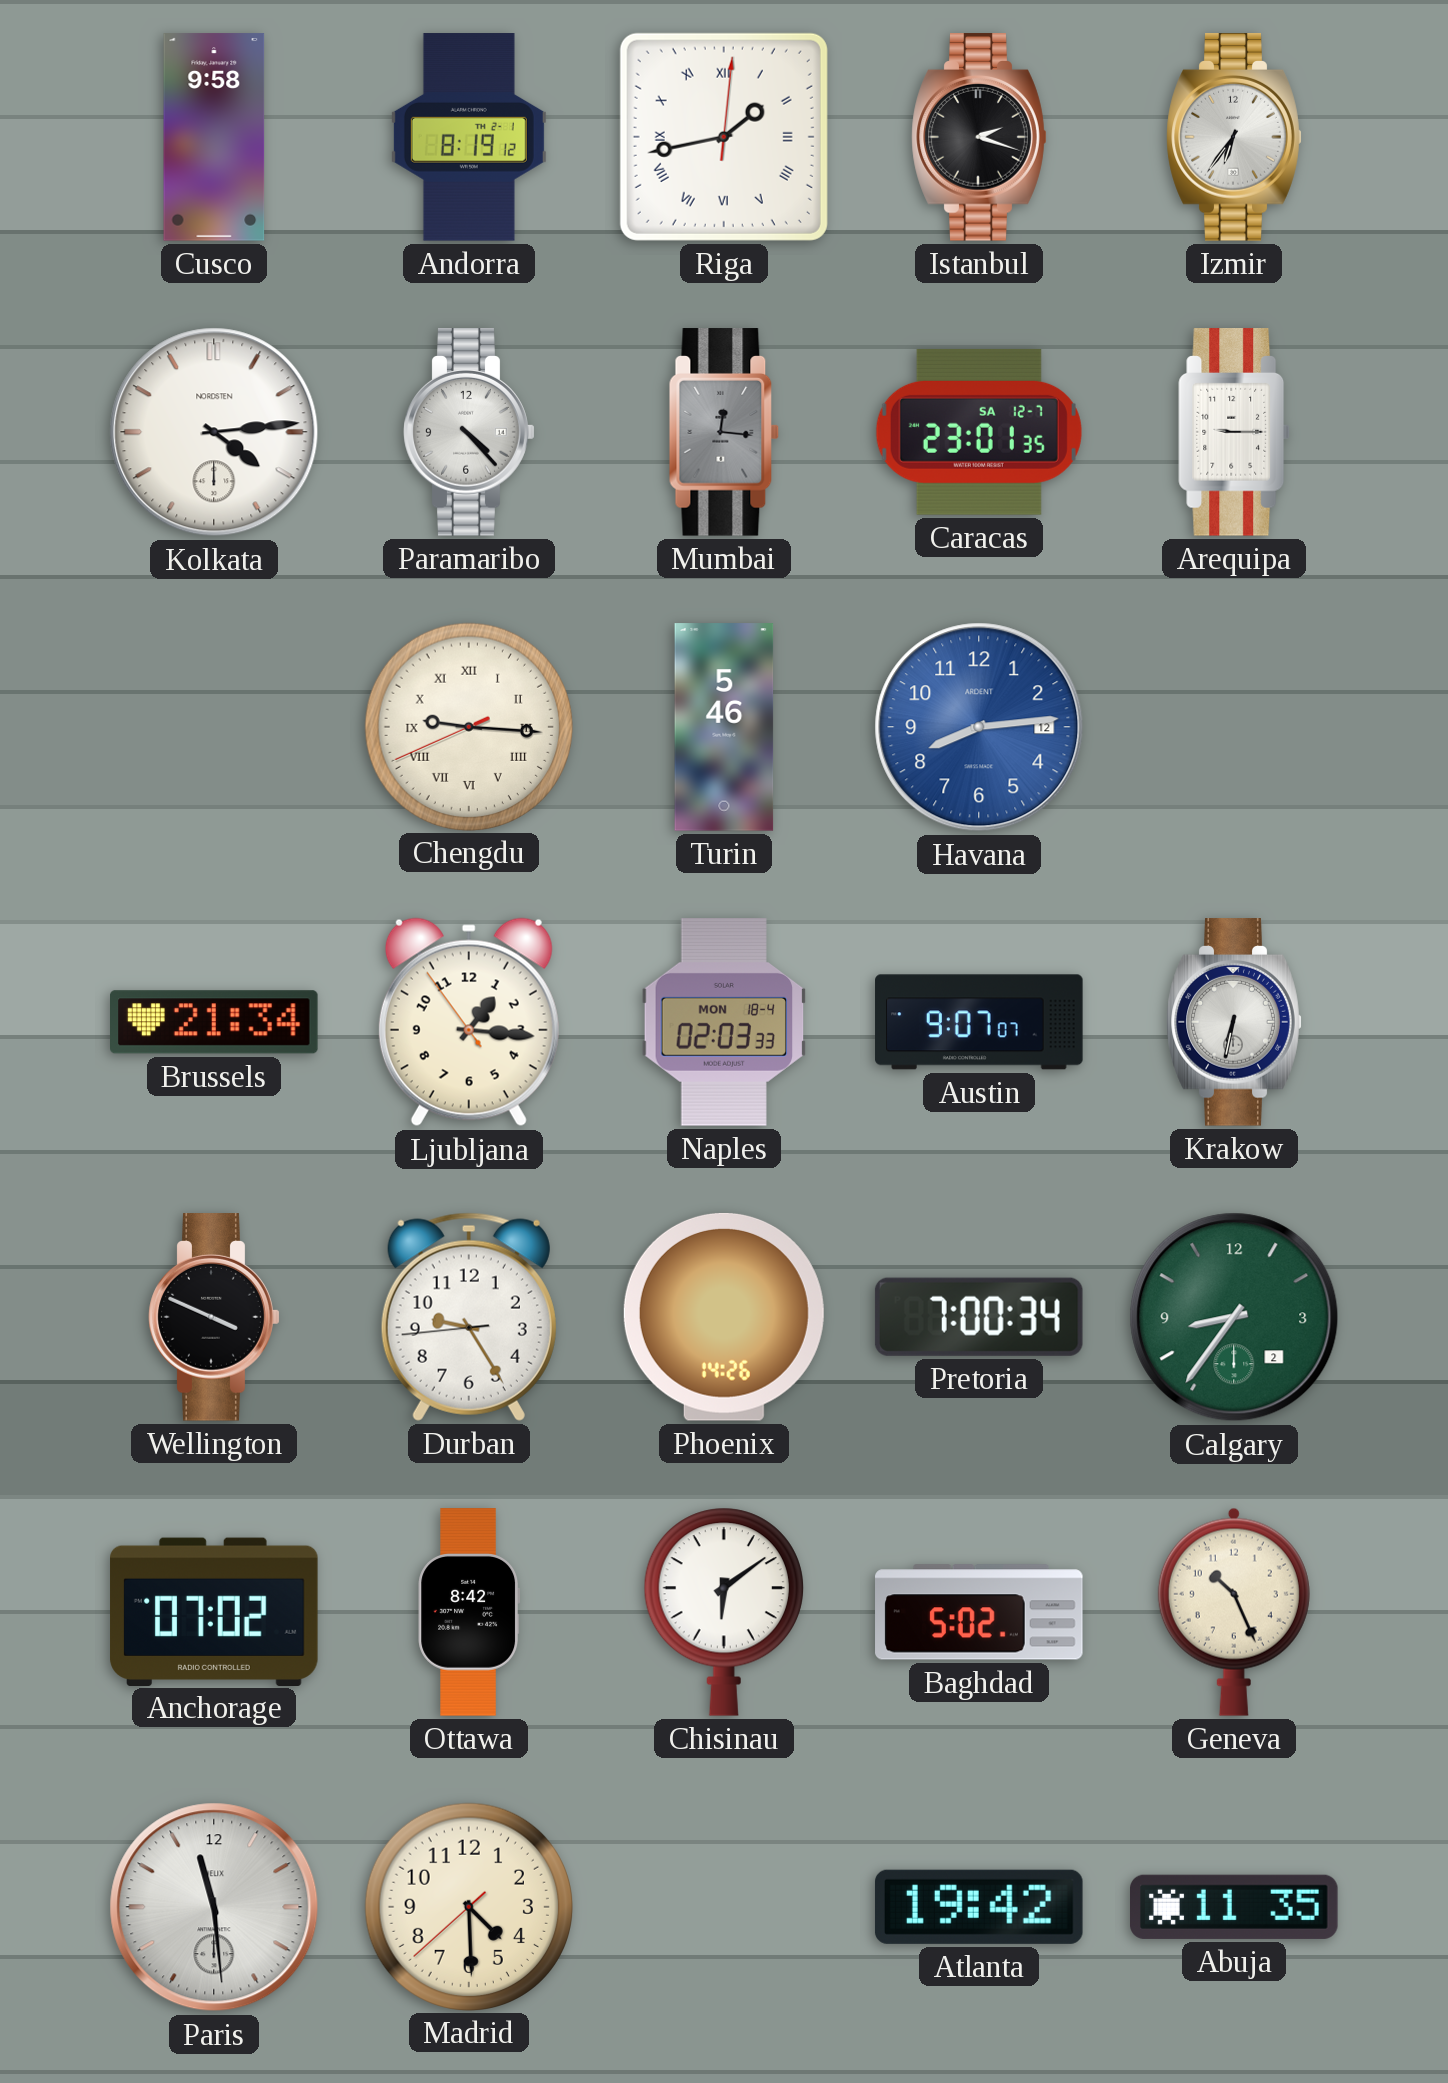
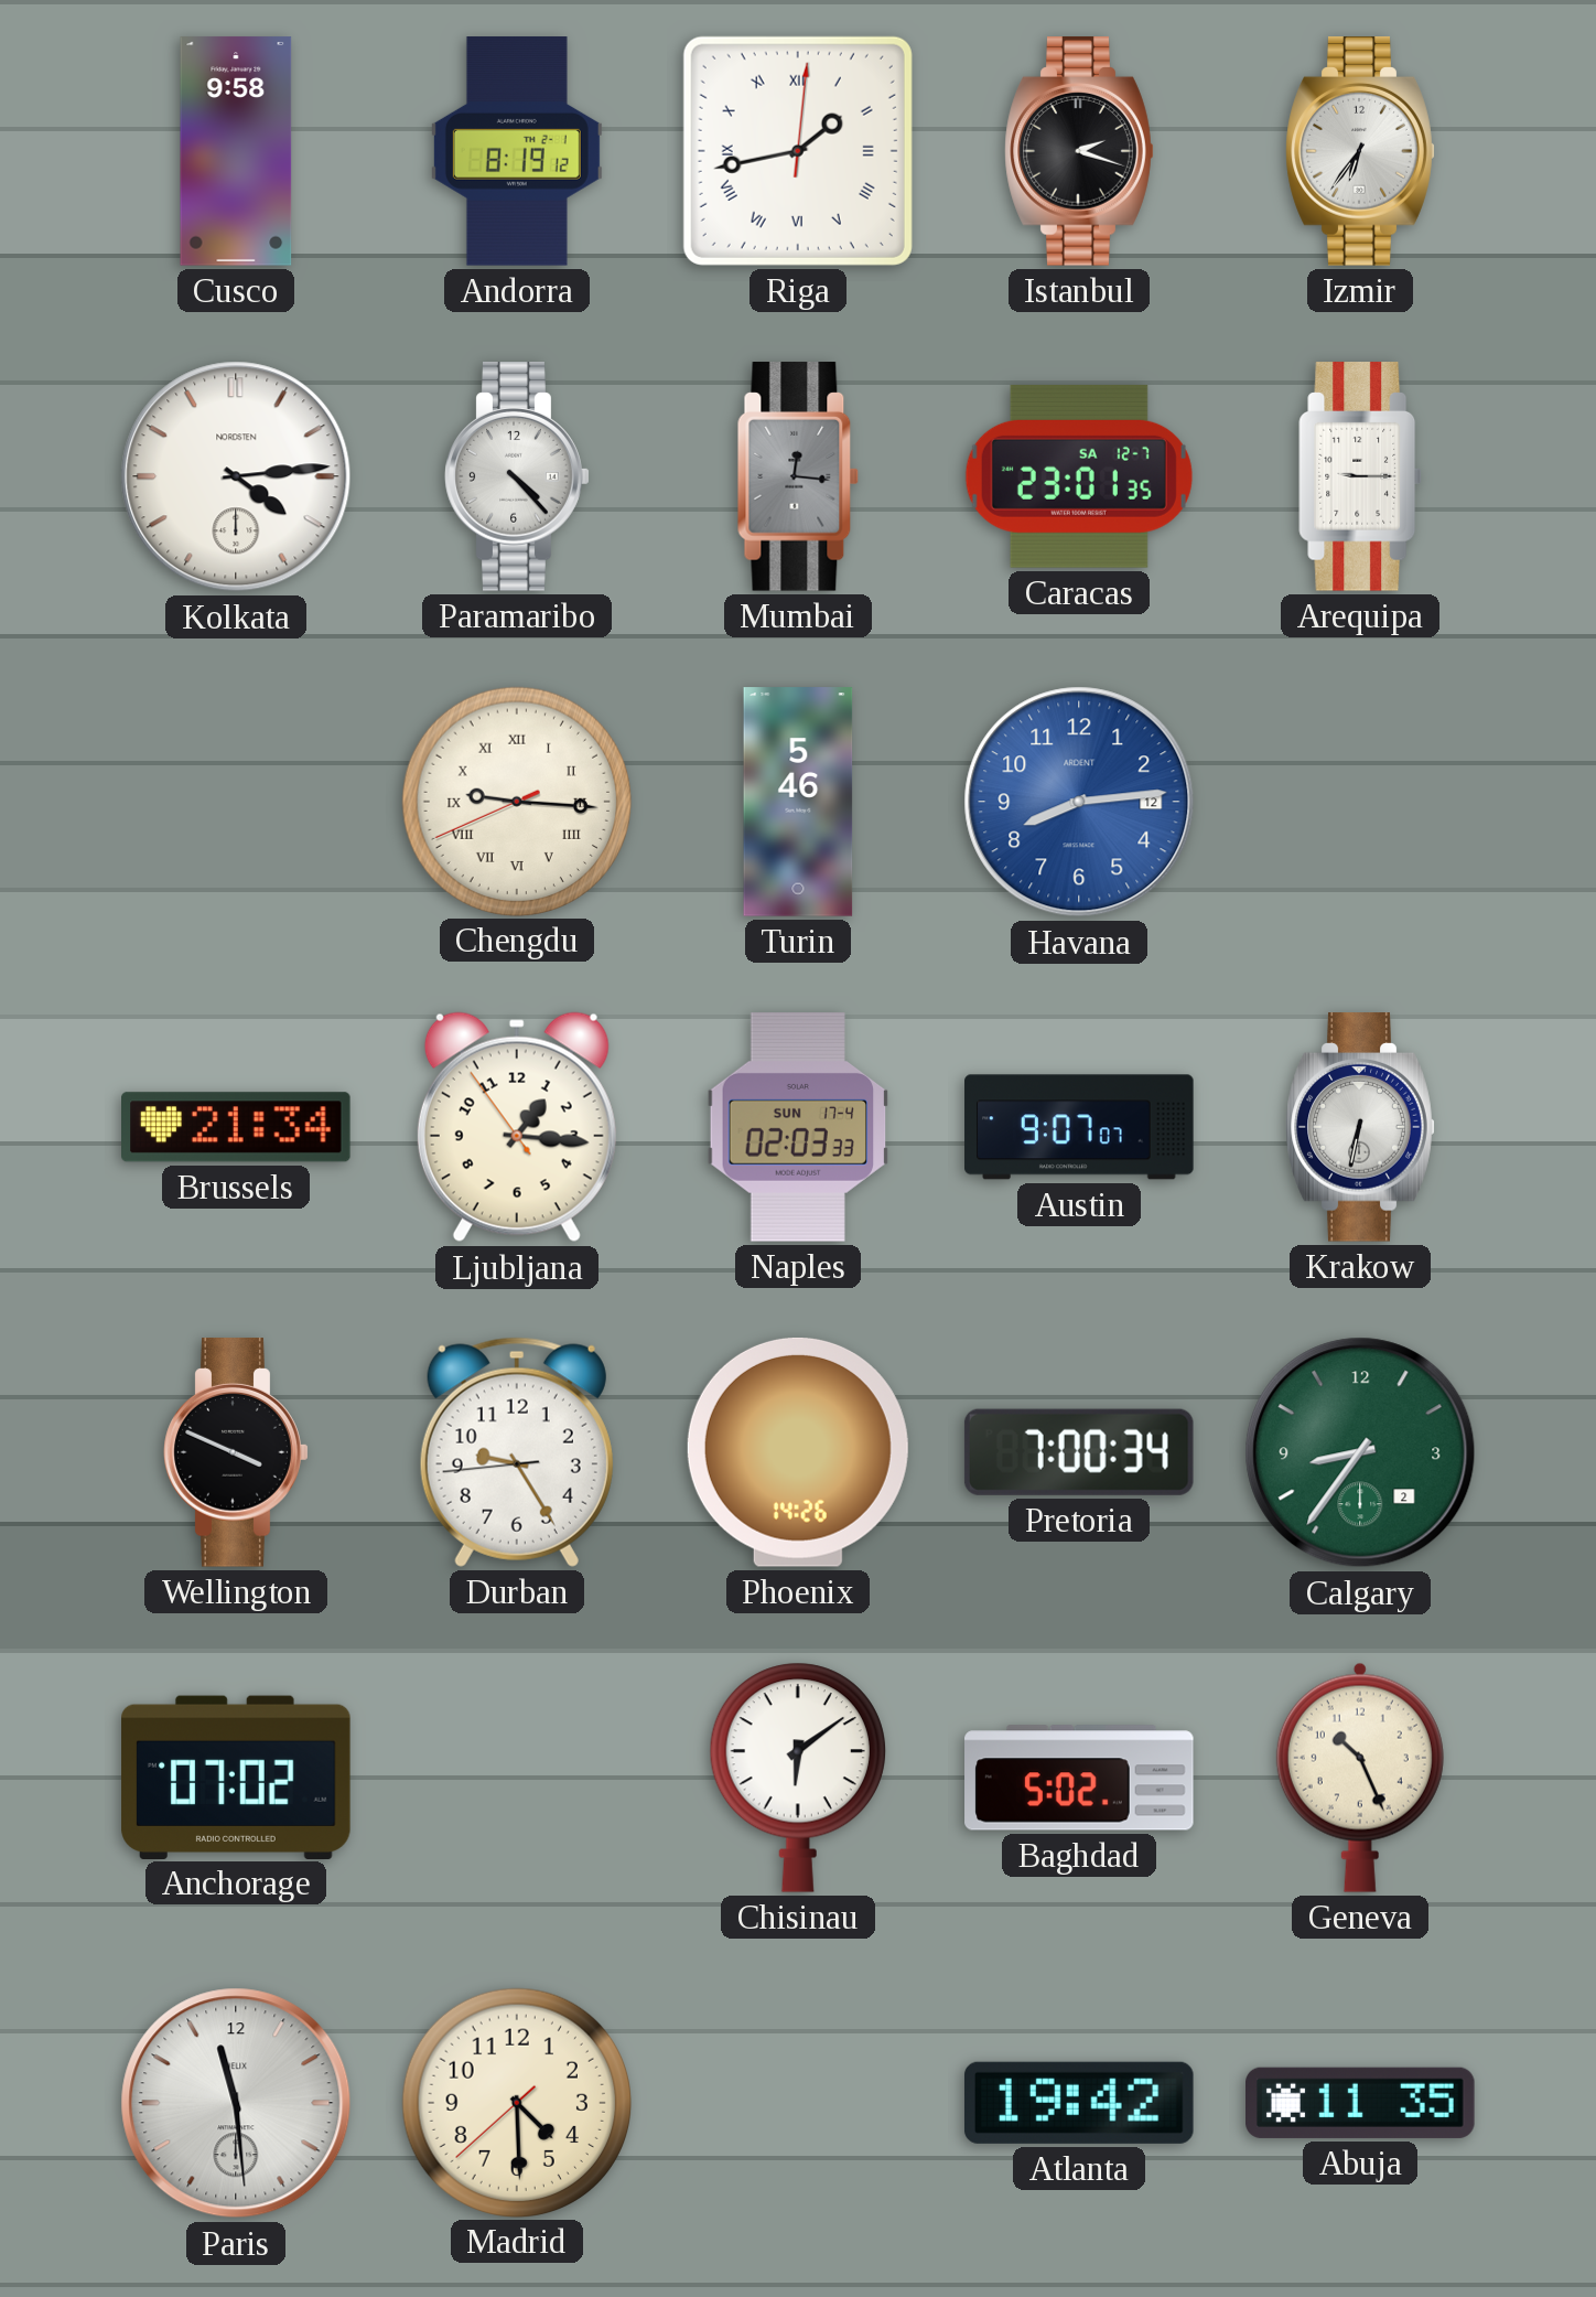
Naples date: MON 18-4 -> SUN 17-4
Ottawa: 8:42 -> none
